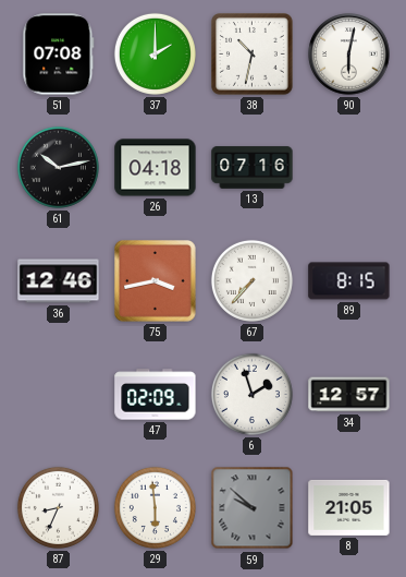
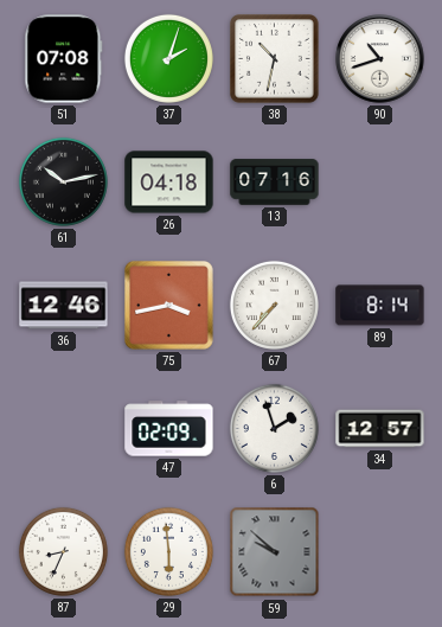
37: 2:00 -> 2:03
90: 6:02 -> 10:42
89: 8:15 -> 8:14
8: 21:05 -> none
